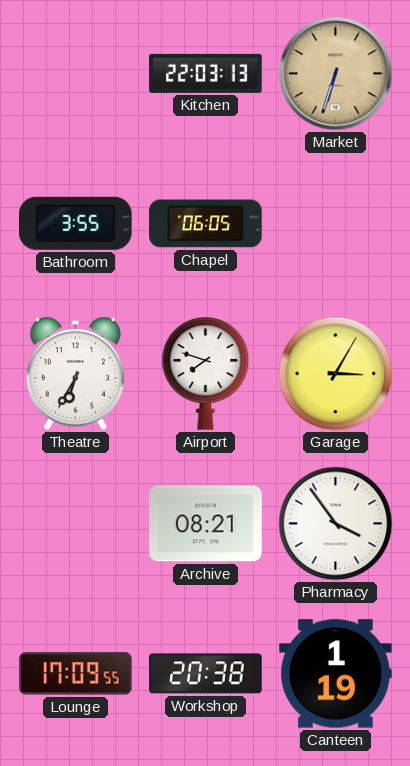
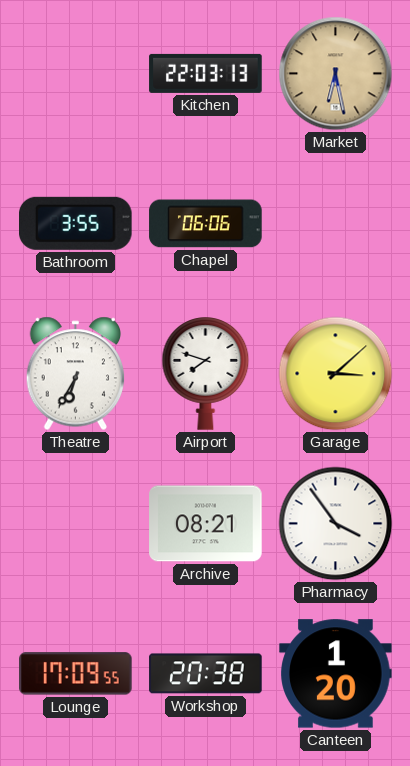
Market: 6:33 -> 6:28
Chapel: 06:05 -> 06:06
Garage: 3:05 -> 3:08
Canteen: 1:19 -> 1:20
